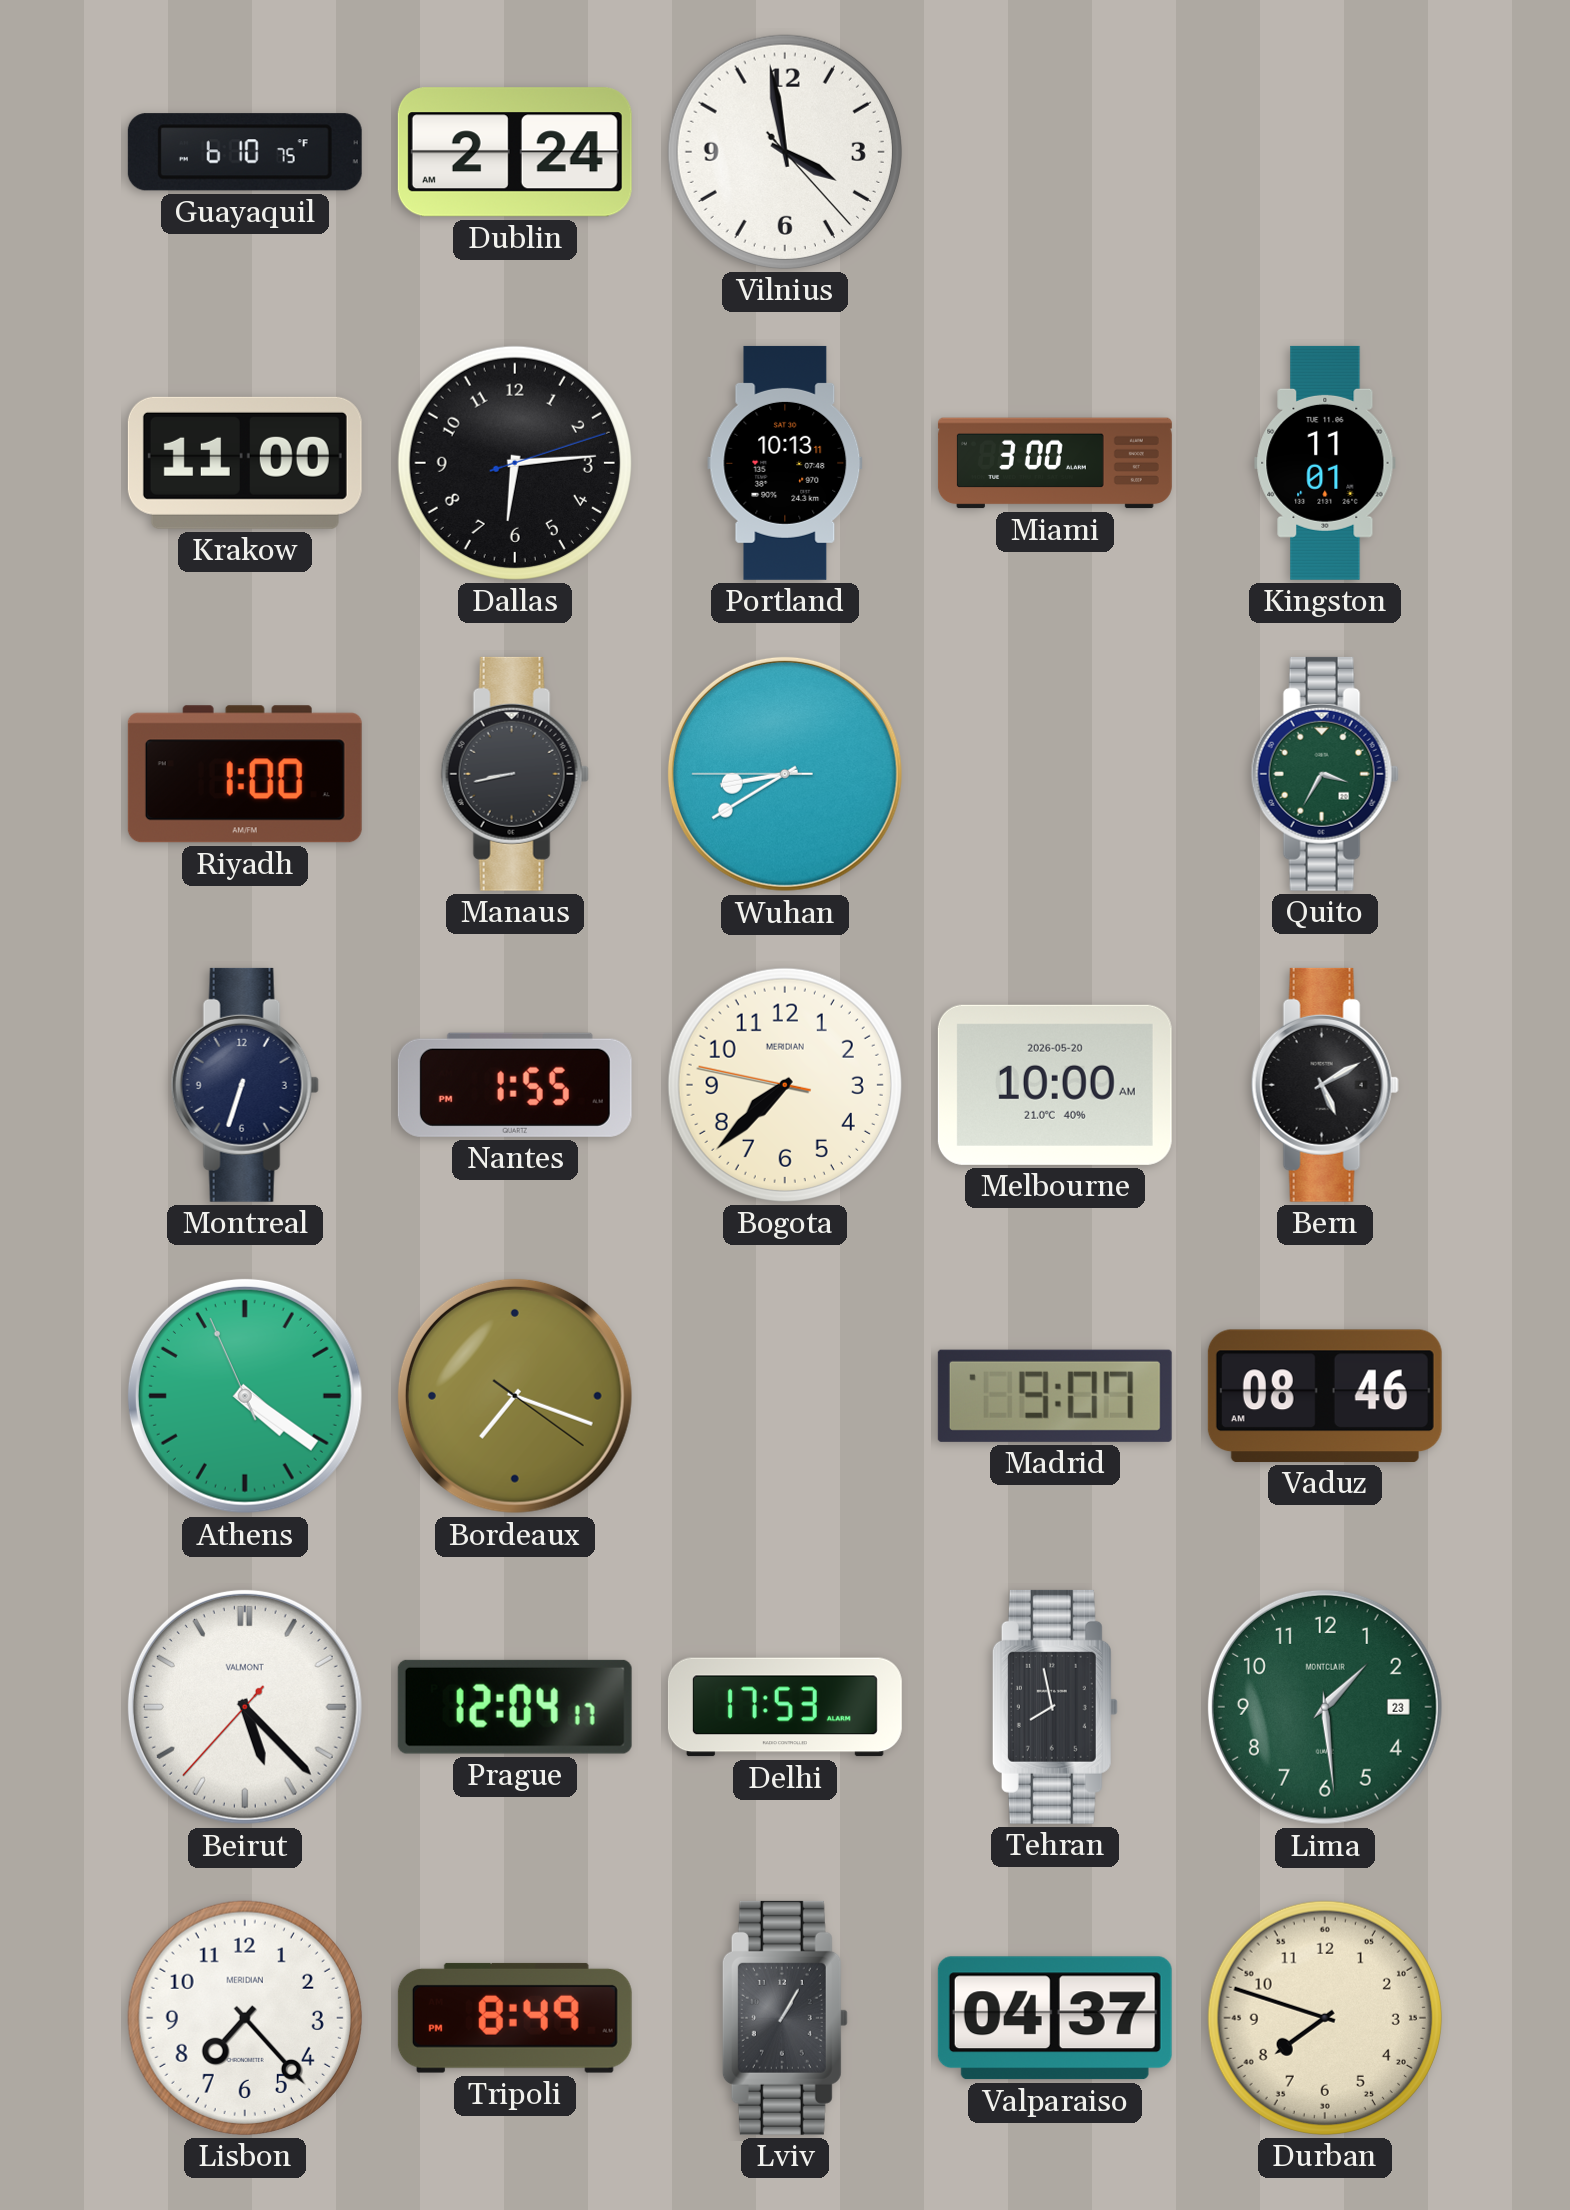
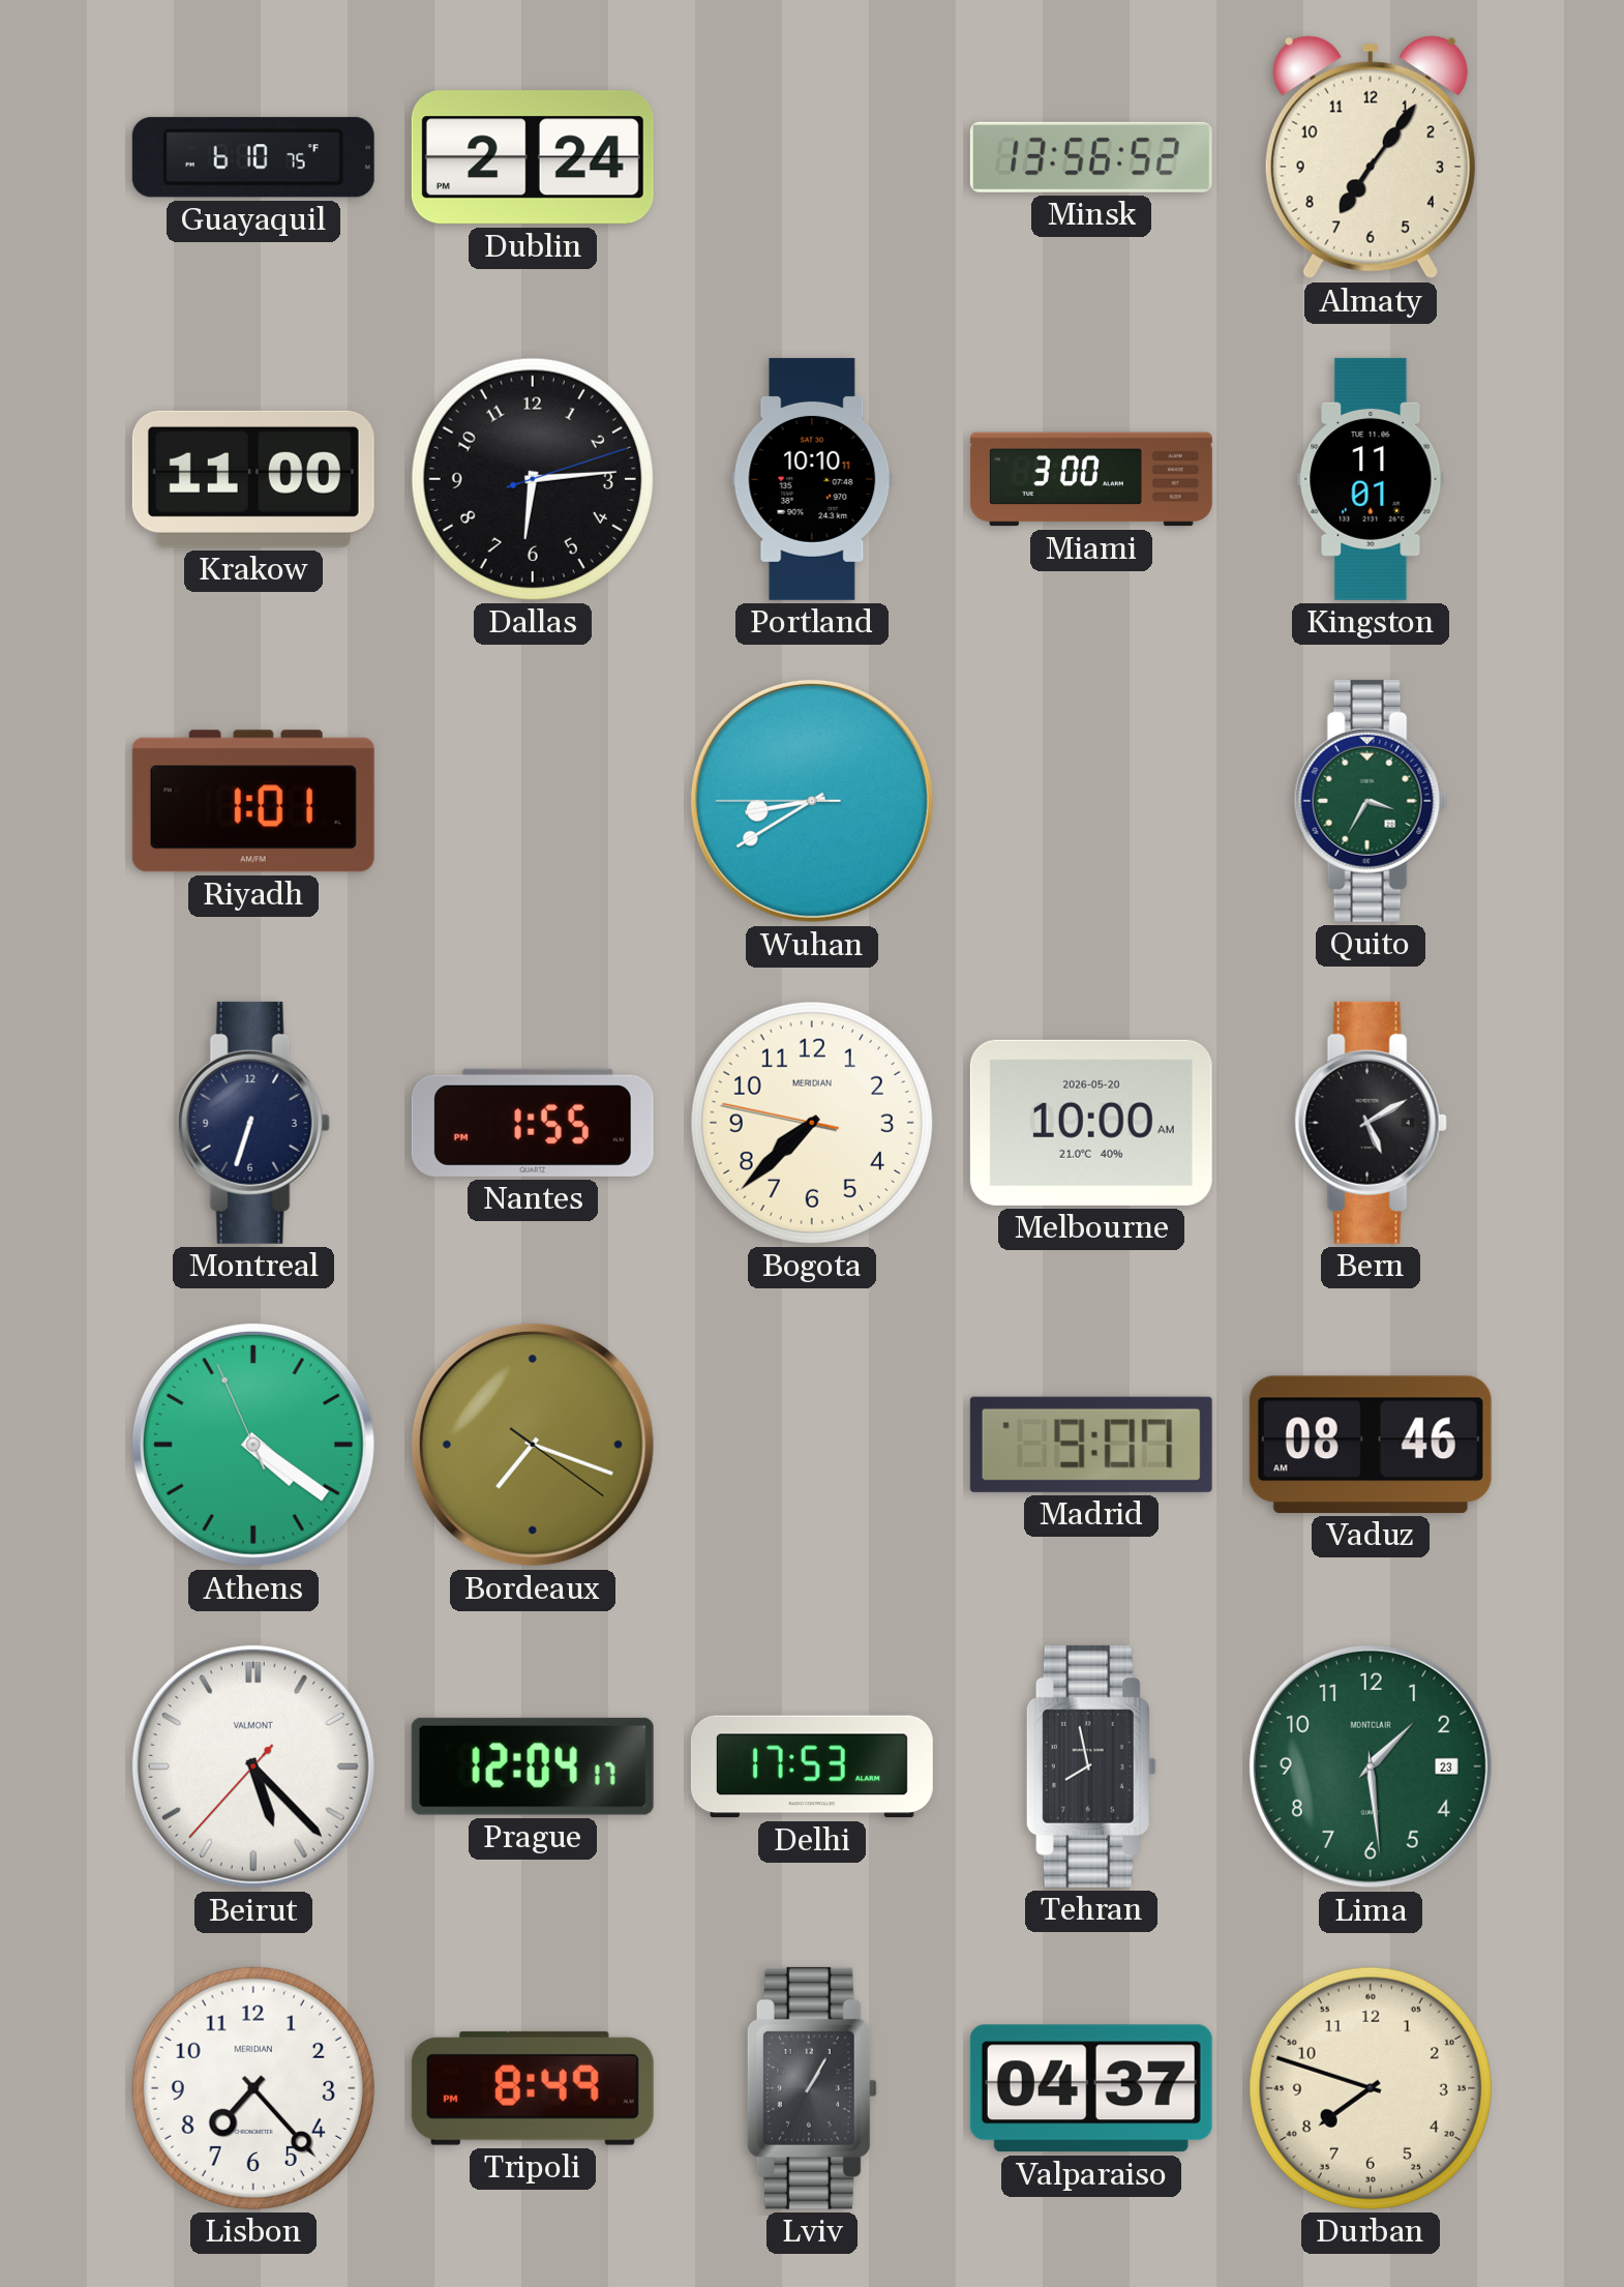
Dublin: 2:24 AM -> 2:24 PM
Vilnius: 3:58 -> none
Minsk: none -> 13:56
Almaty: none -> 7:06
Portland: 10:13 -> 10:10
Riyadh: 1:00 -> 1:01
Manaus: 8:43 -> none
